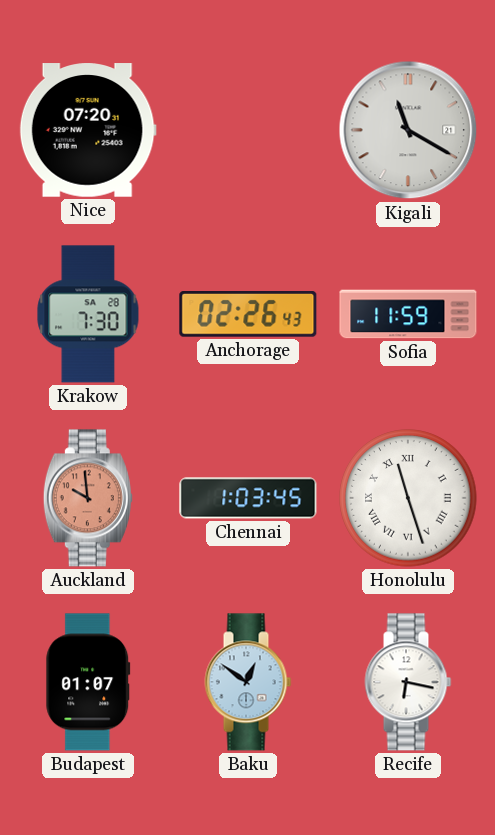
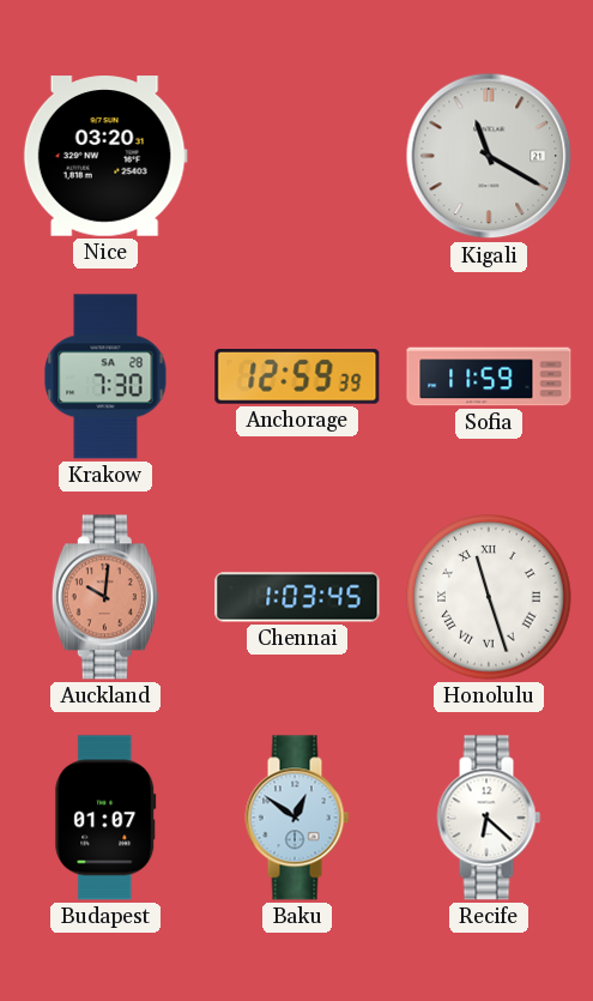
Nice: 07:20 -> 03:20
Anchorage: 02:26 -> 12:59
Auckland: 9:59 -> 10:01
Recife: 6:17 -> 6:22
